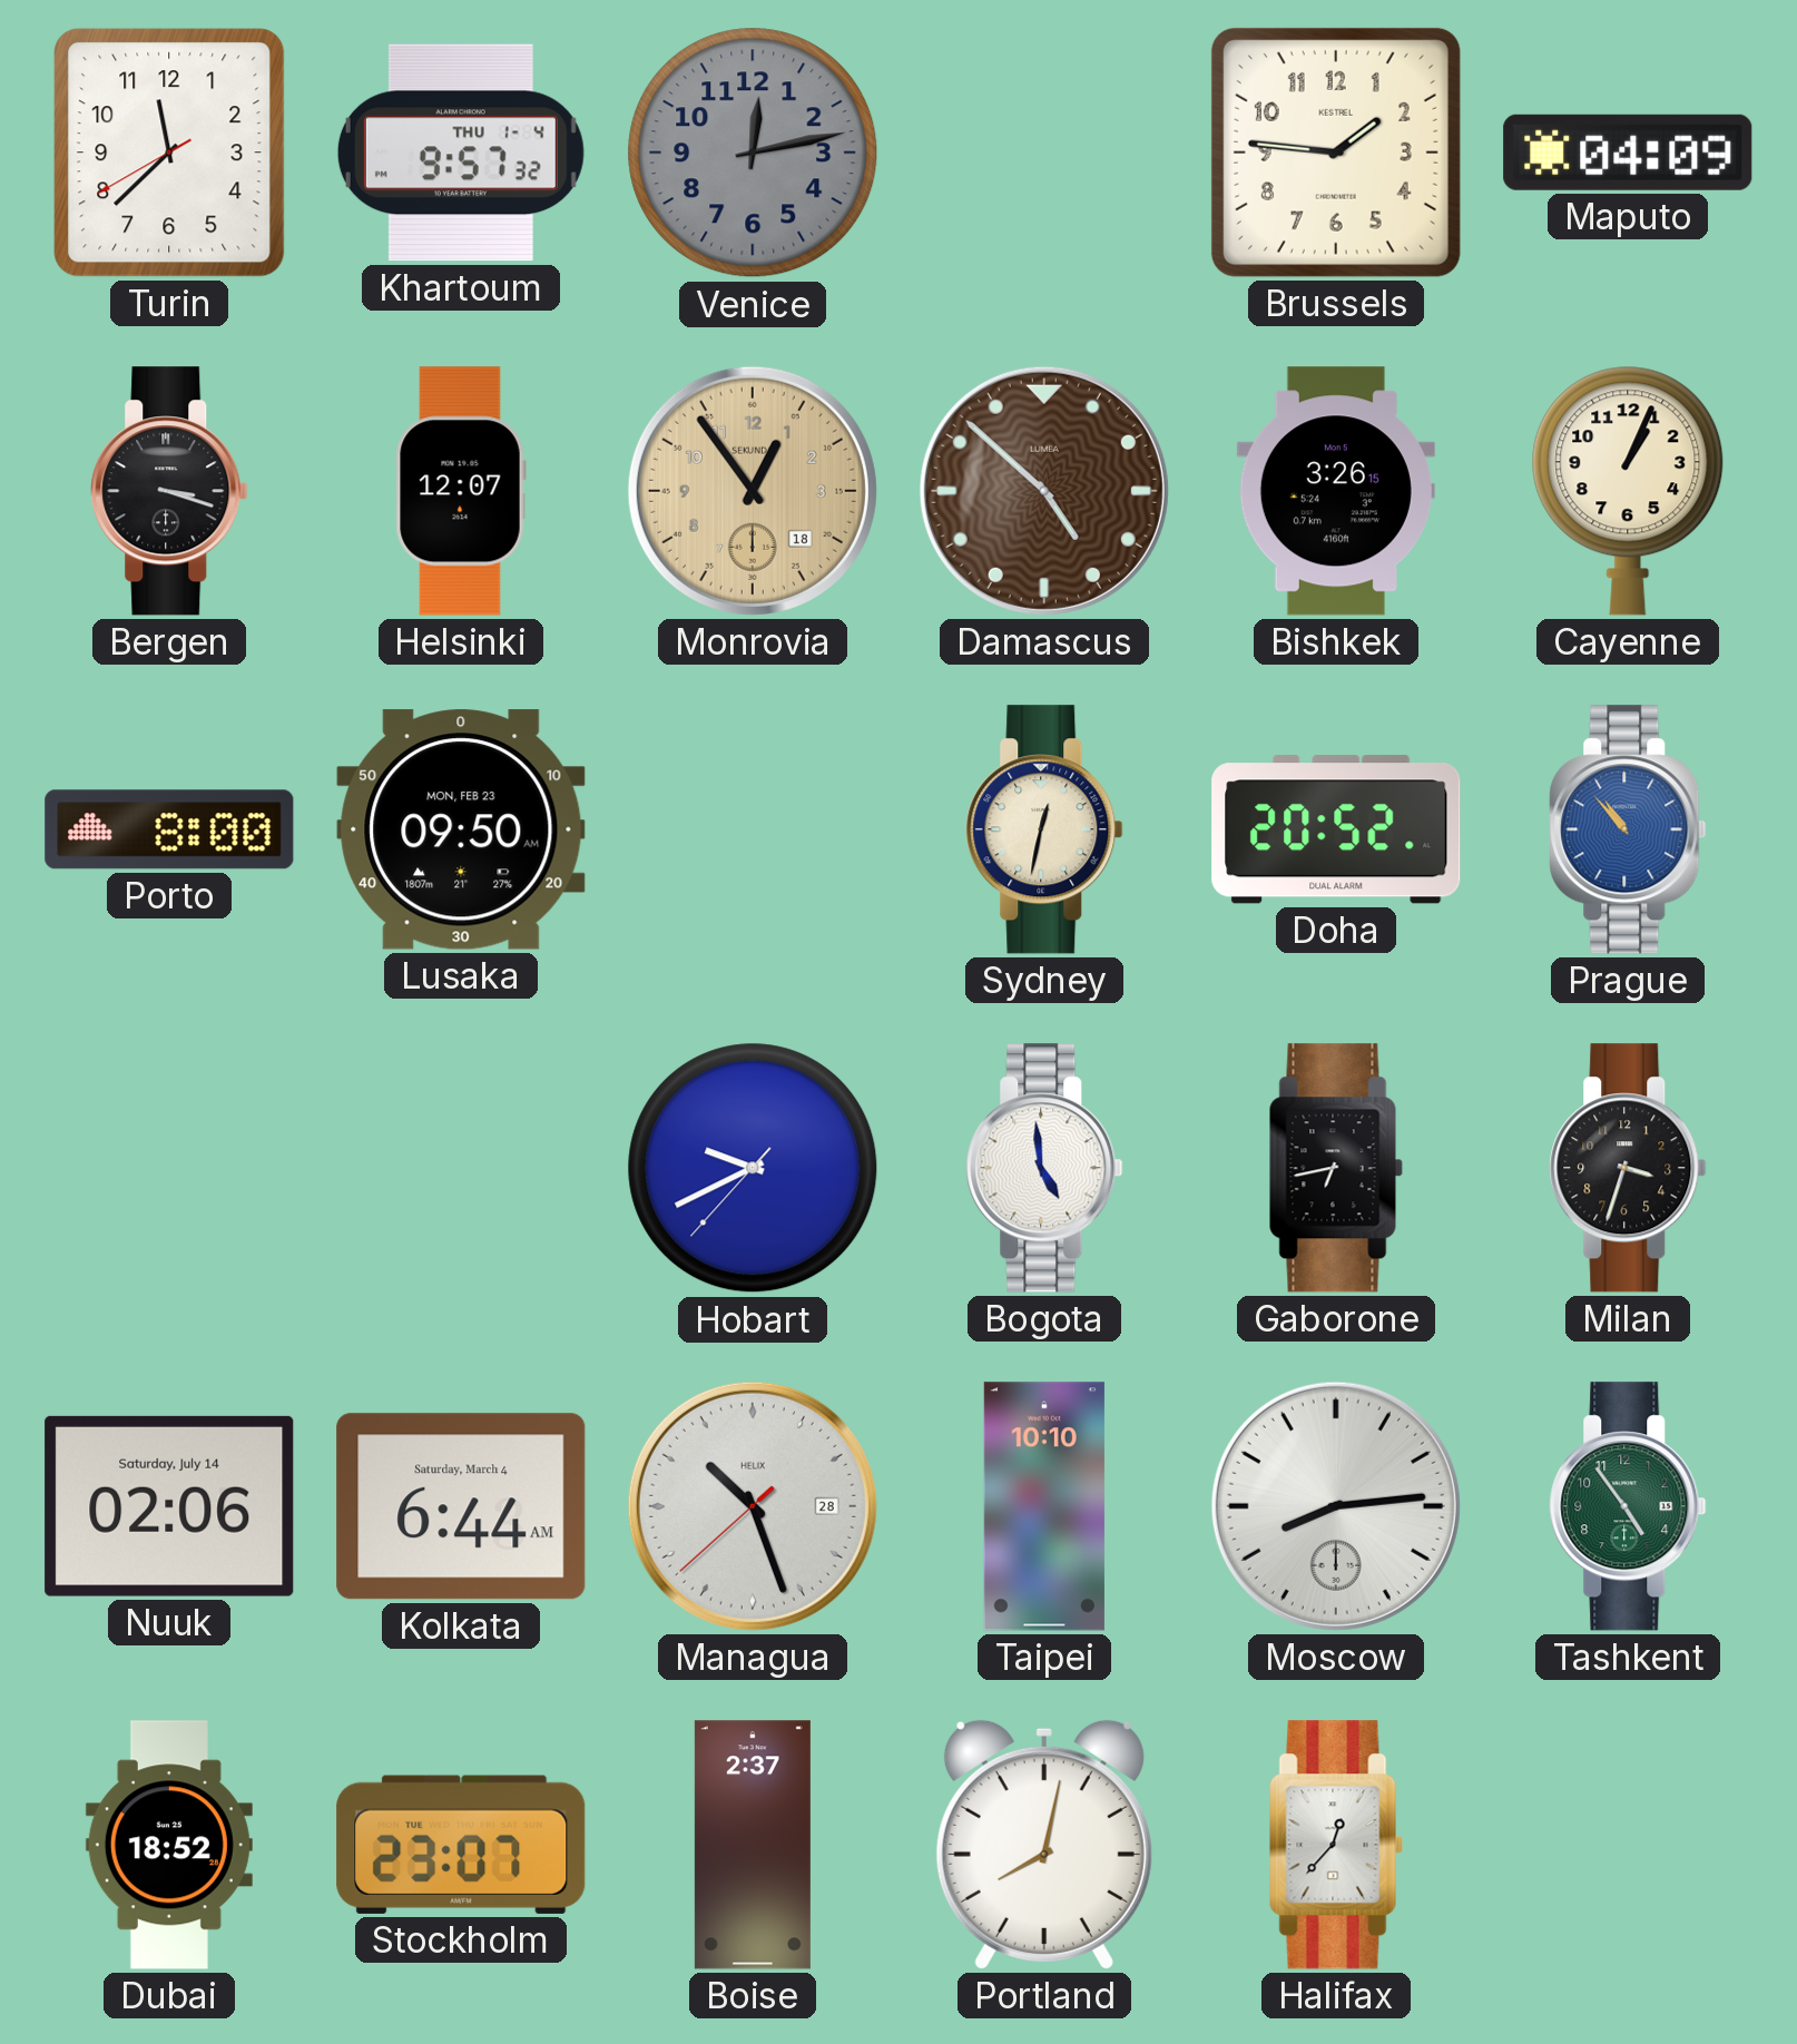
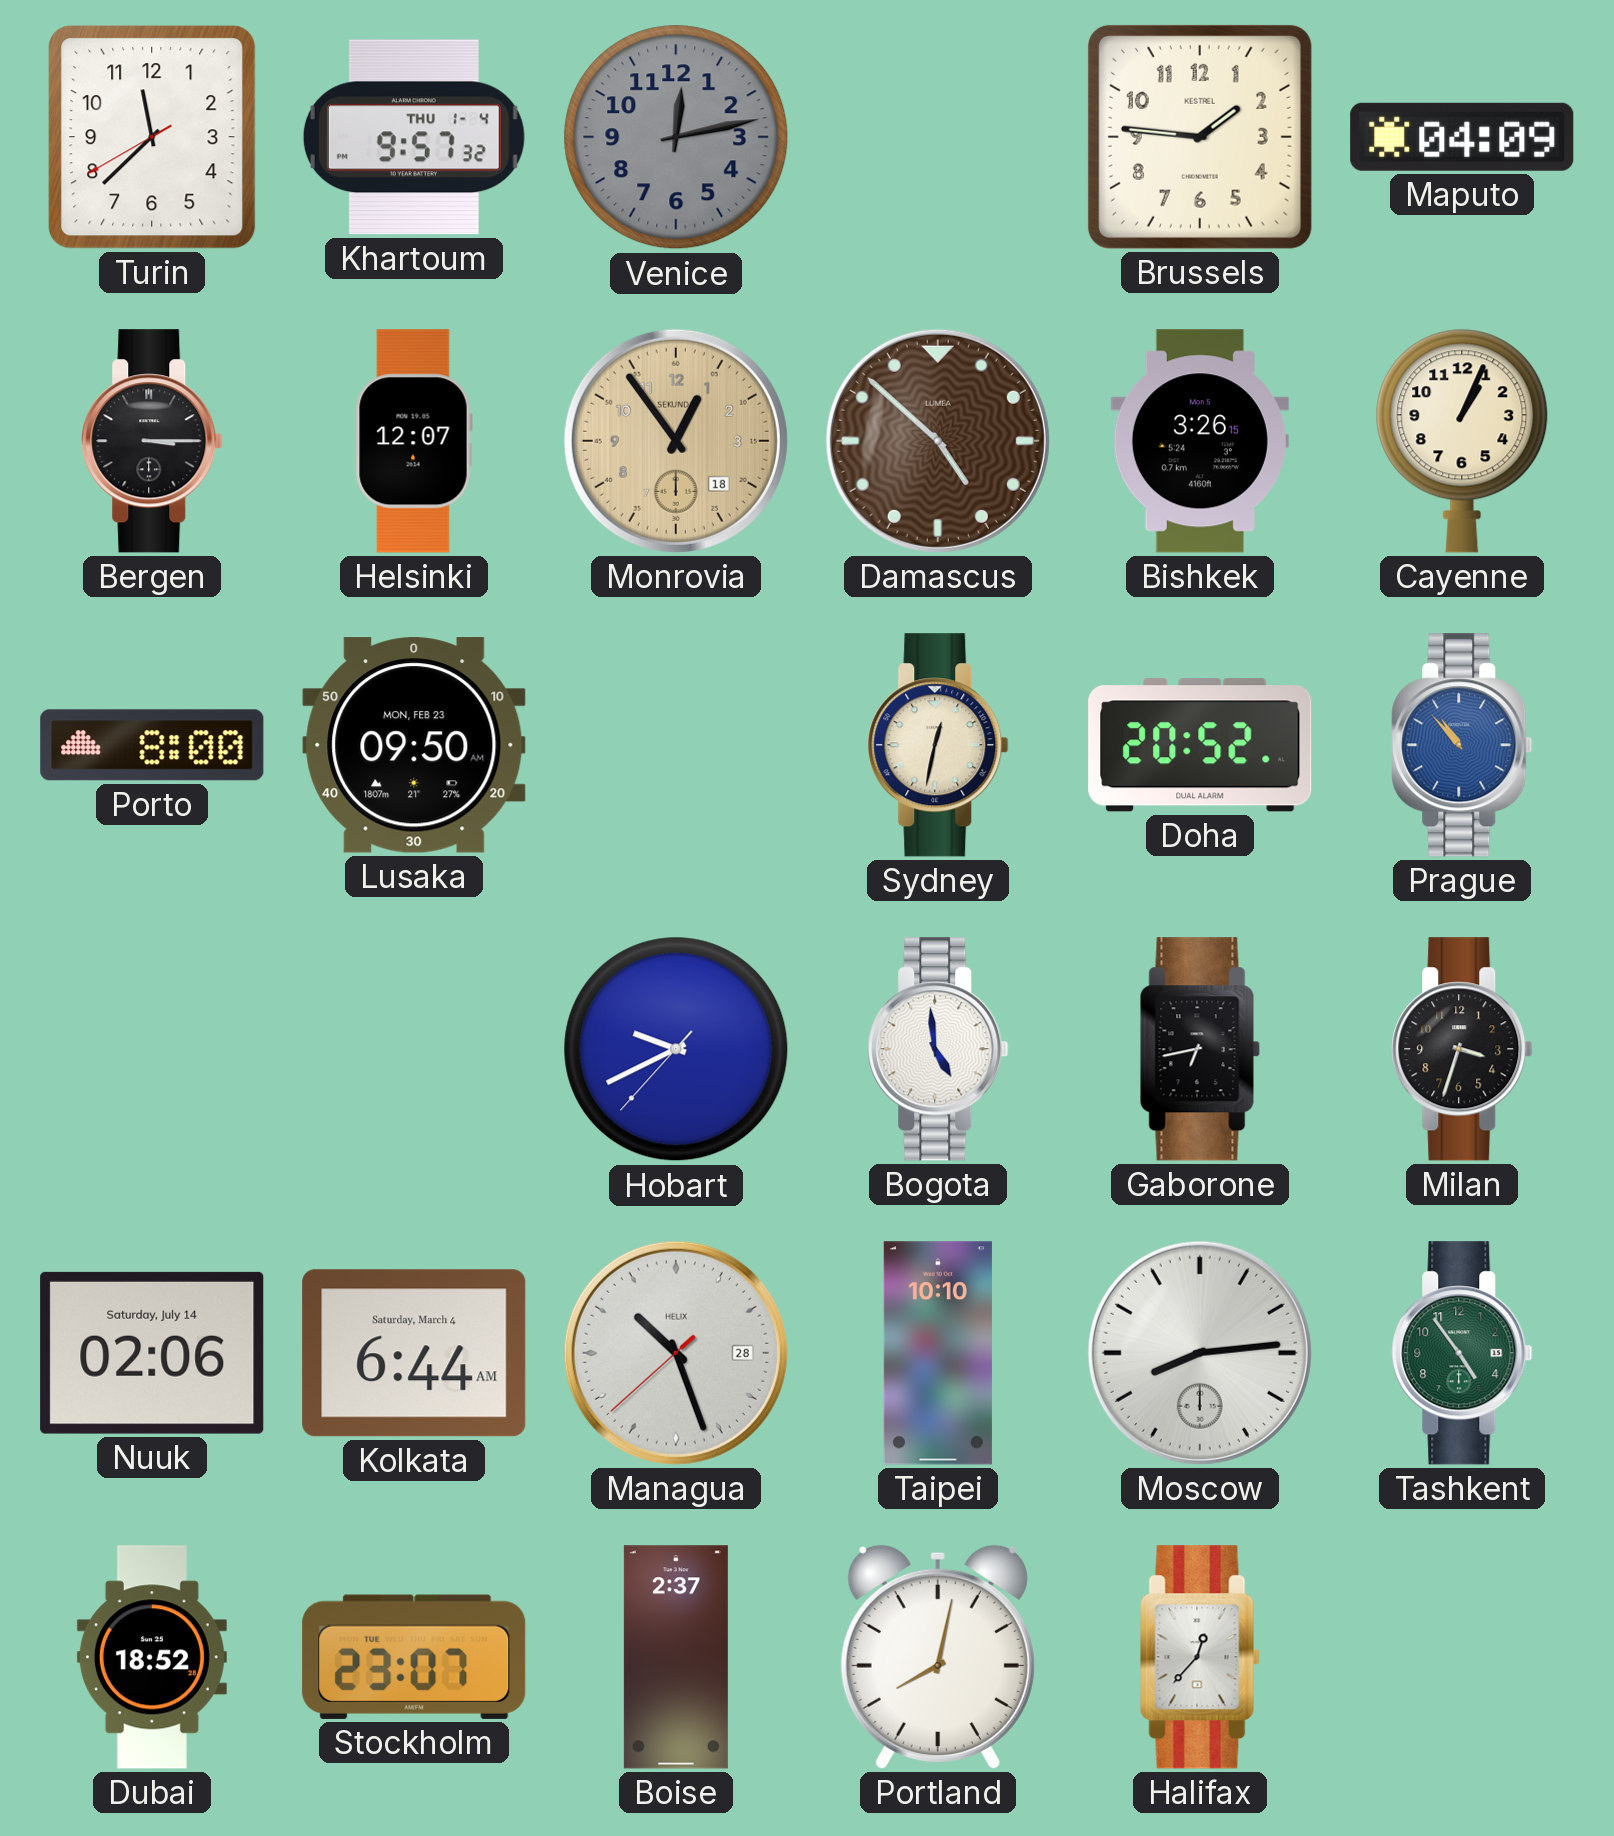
Bergen: 3:18 -> 3:15
